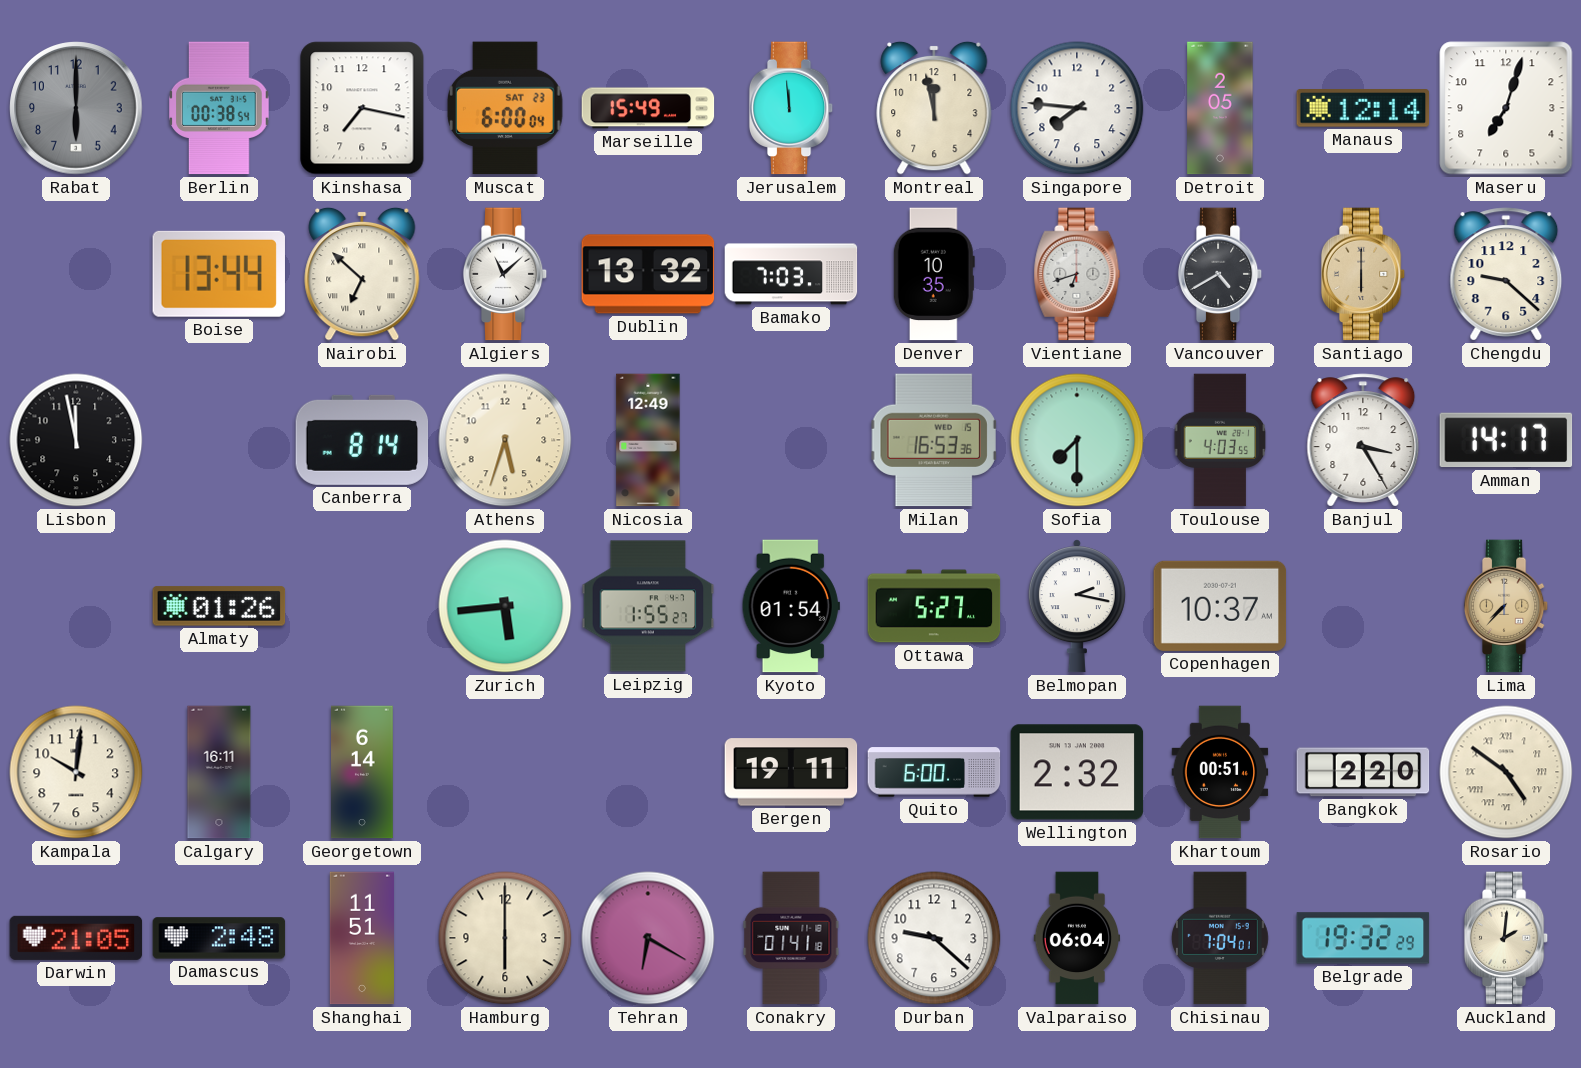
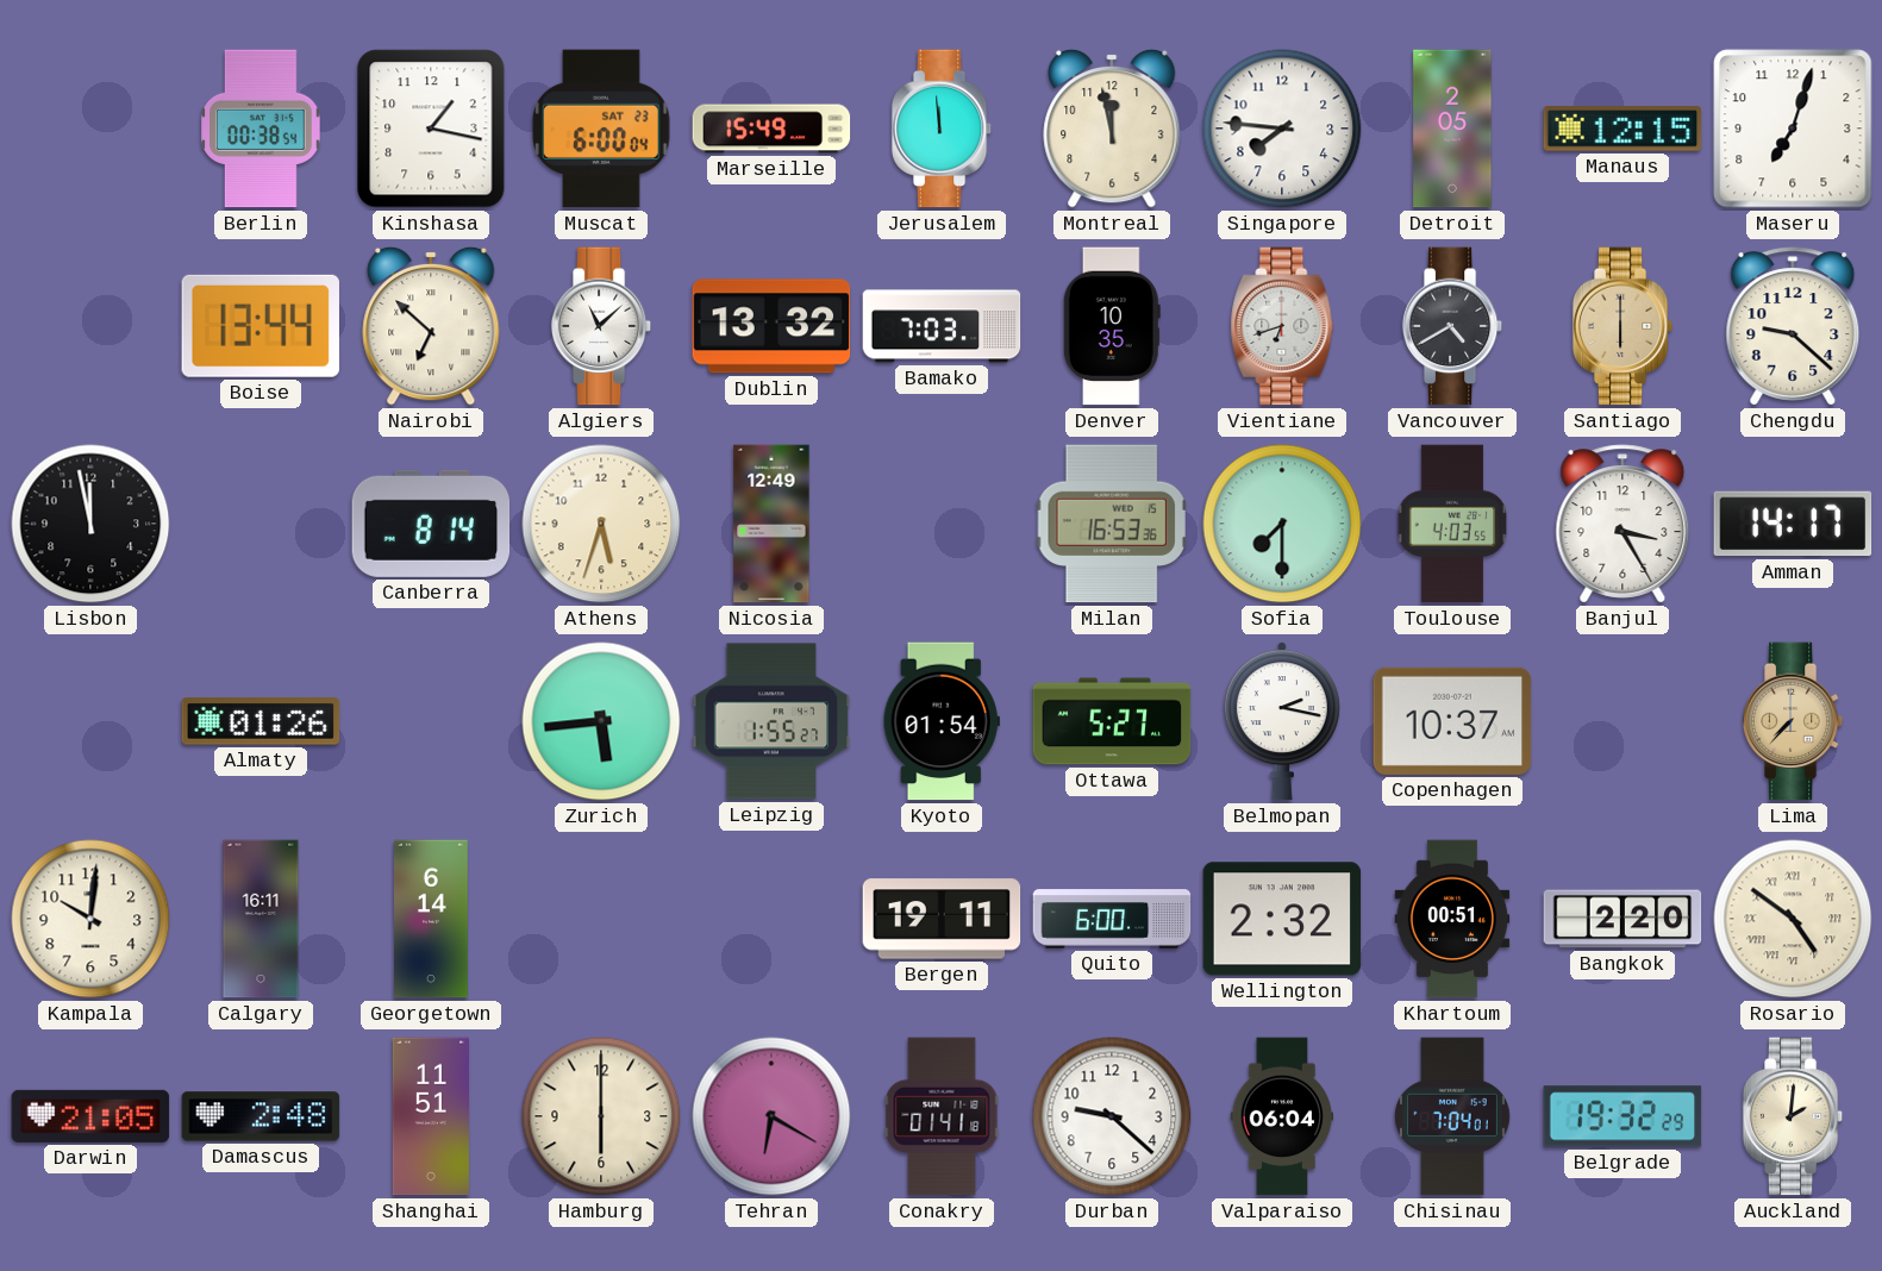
Rabat: 6:00 -> none
Kinshasa: 7:17 -> 1:17
Manaus: 12:14 -> 12:15
